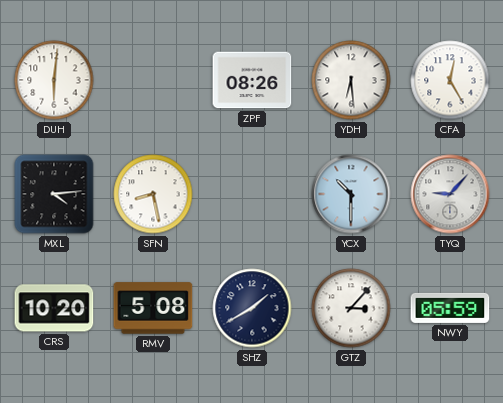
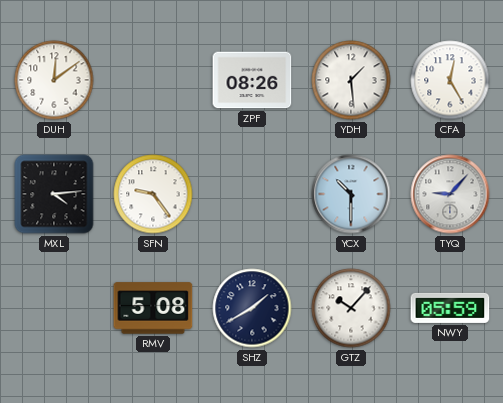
DUH: 6:01 -> 12:09
YDH: 6:29 -> 1:29
SFN: 8:28 -> 9:24
CRS: 10:20 -> none
GTZ: 3:07 -> 10:07
